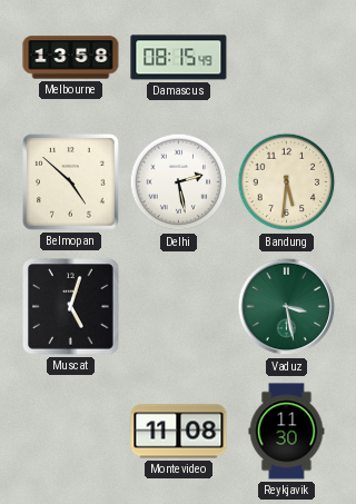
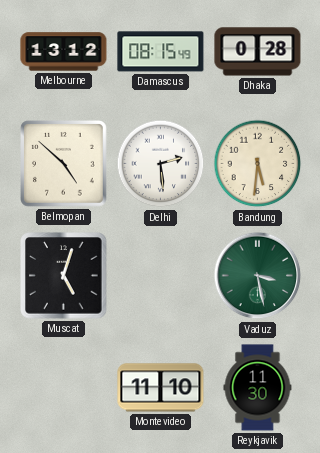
Melbourne: 13:58 -> 13:12
Dhaka: none -> 0:28
Delhi: 2:28 -> 2:29
Montevideo: 11:08 -> 11:10
